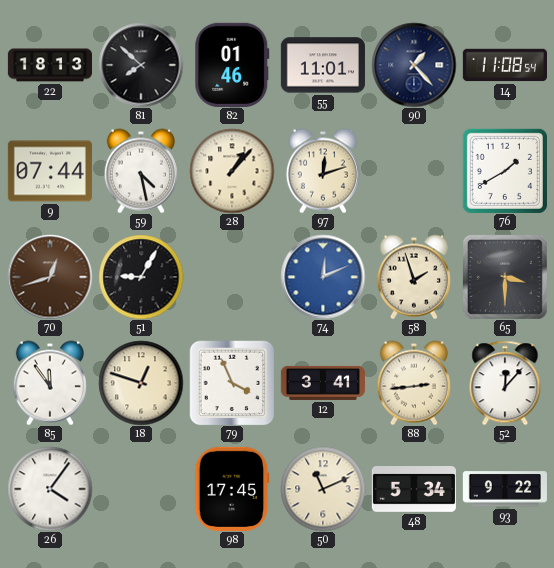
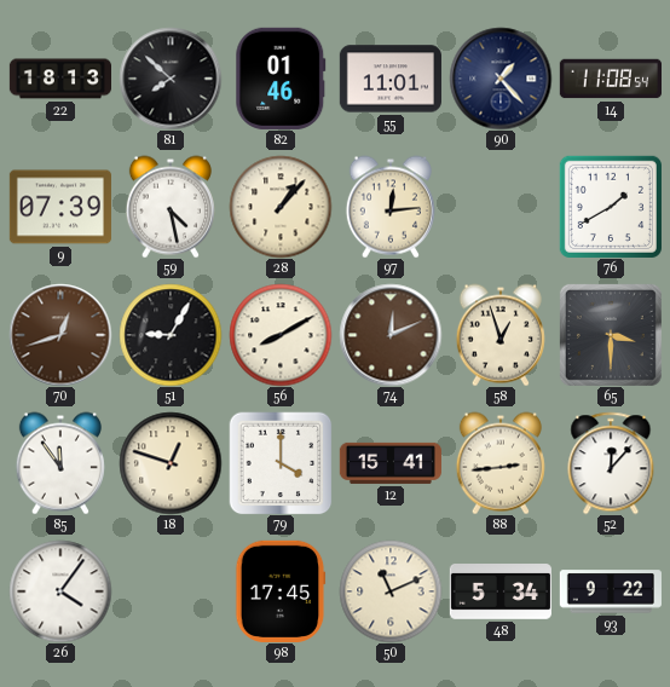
9: 07:44 -> 07:39
97: 12:12 -> 12:14
56: none -> 8:10
74 dial: blue -> brown
58: 1:57 -> 12:57
79: 3:56 -> 4:00
12: 3:41 -> 15:41
